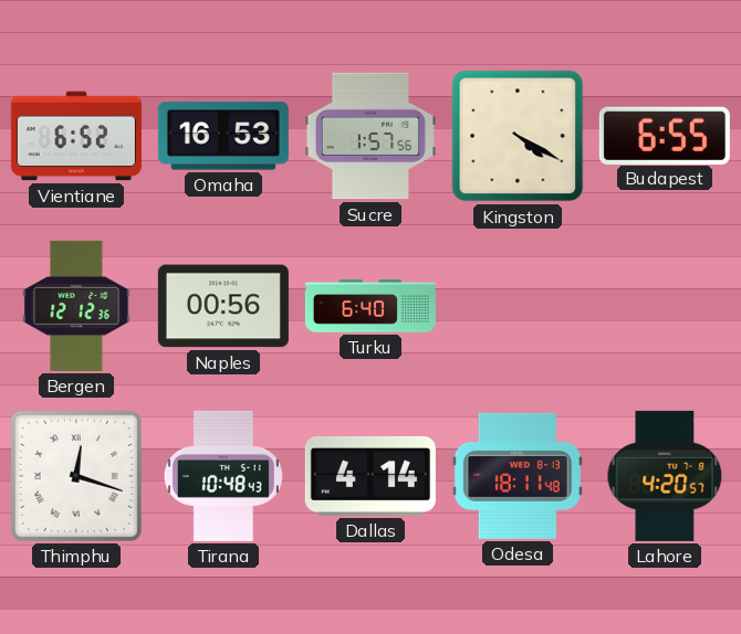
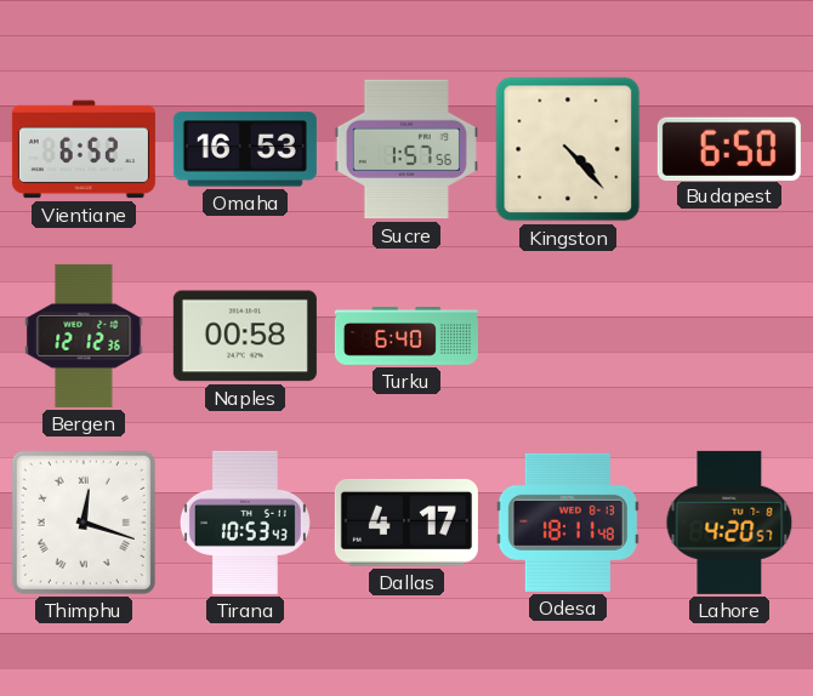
Kingston: 4:20 -> 4:23
Budapest: 6:55 -> 6:50
Naples: 00:56 -> 00:58
Tirana: 10:48 -> 10:53
Dallas: 4:14 -> 4:17
